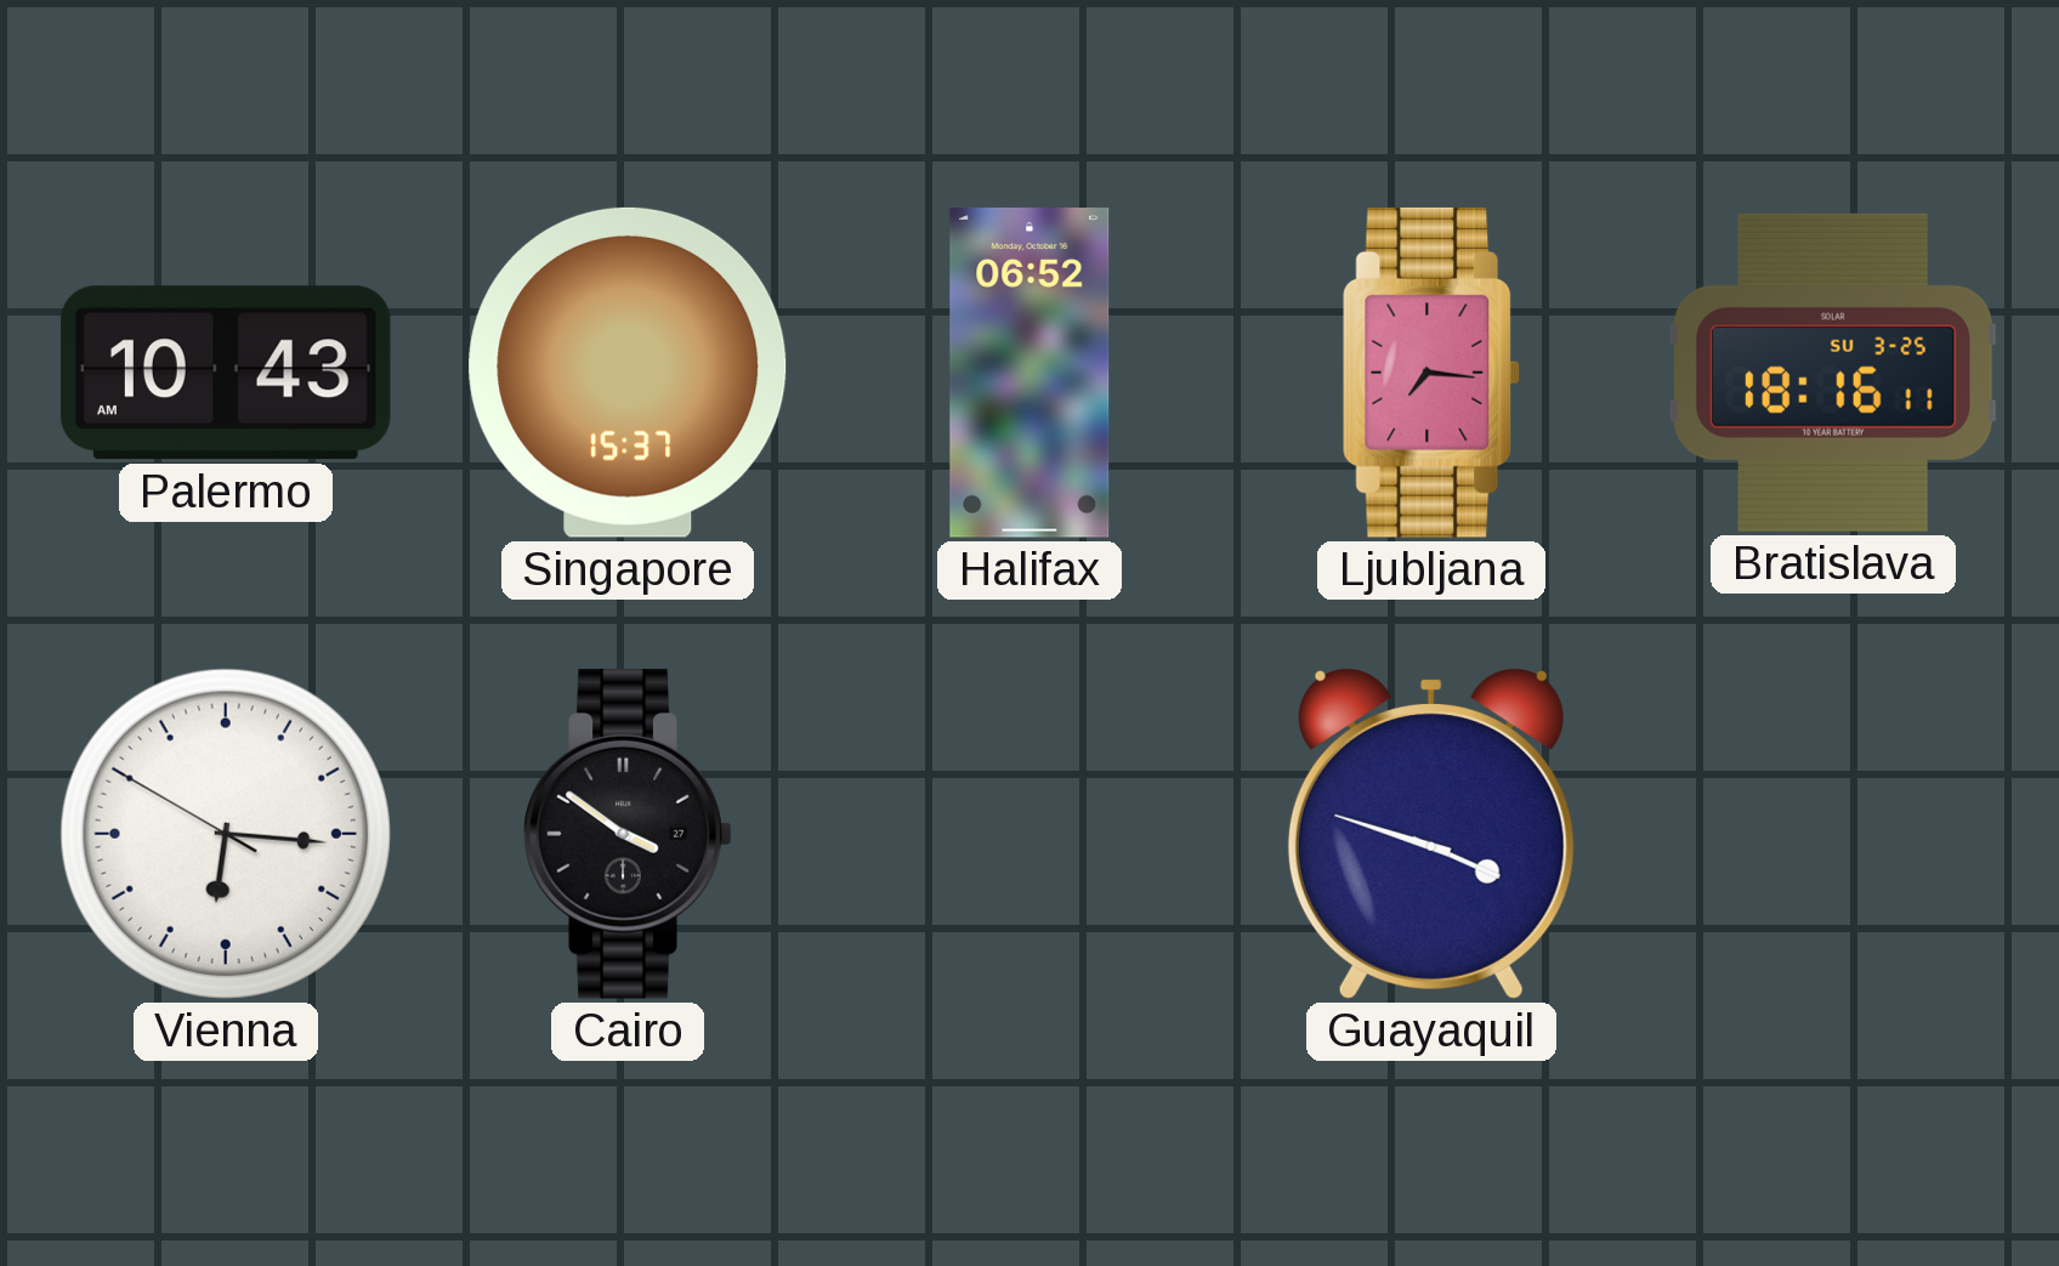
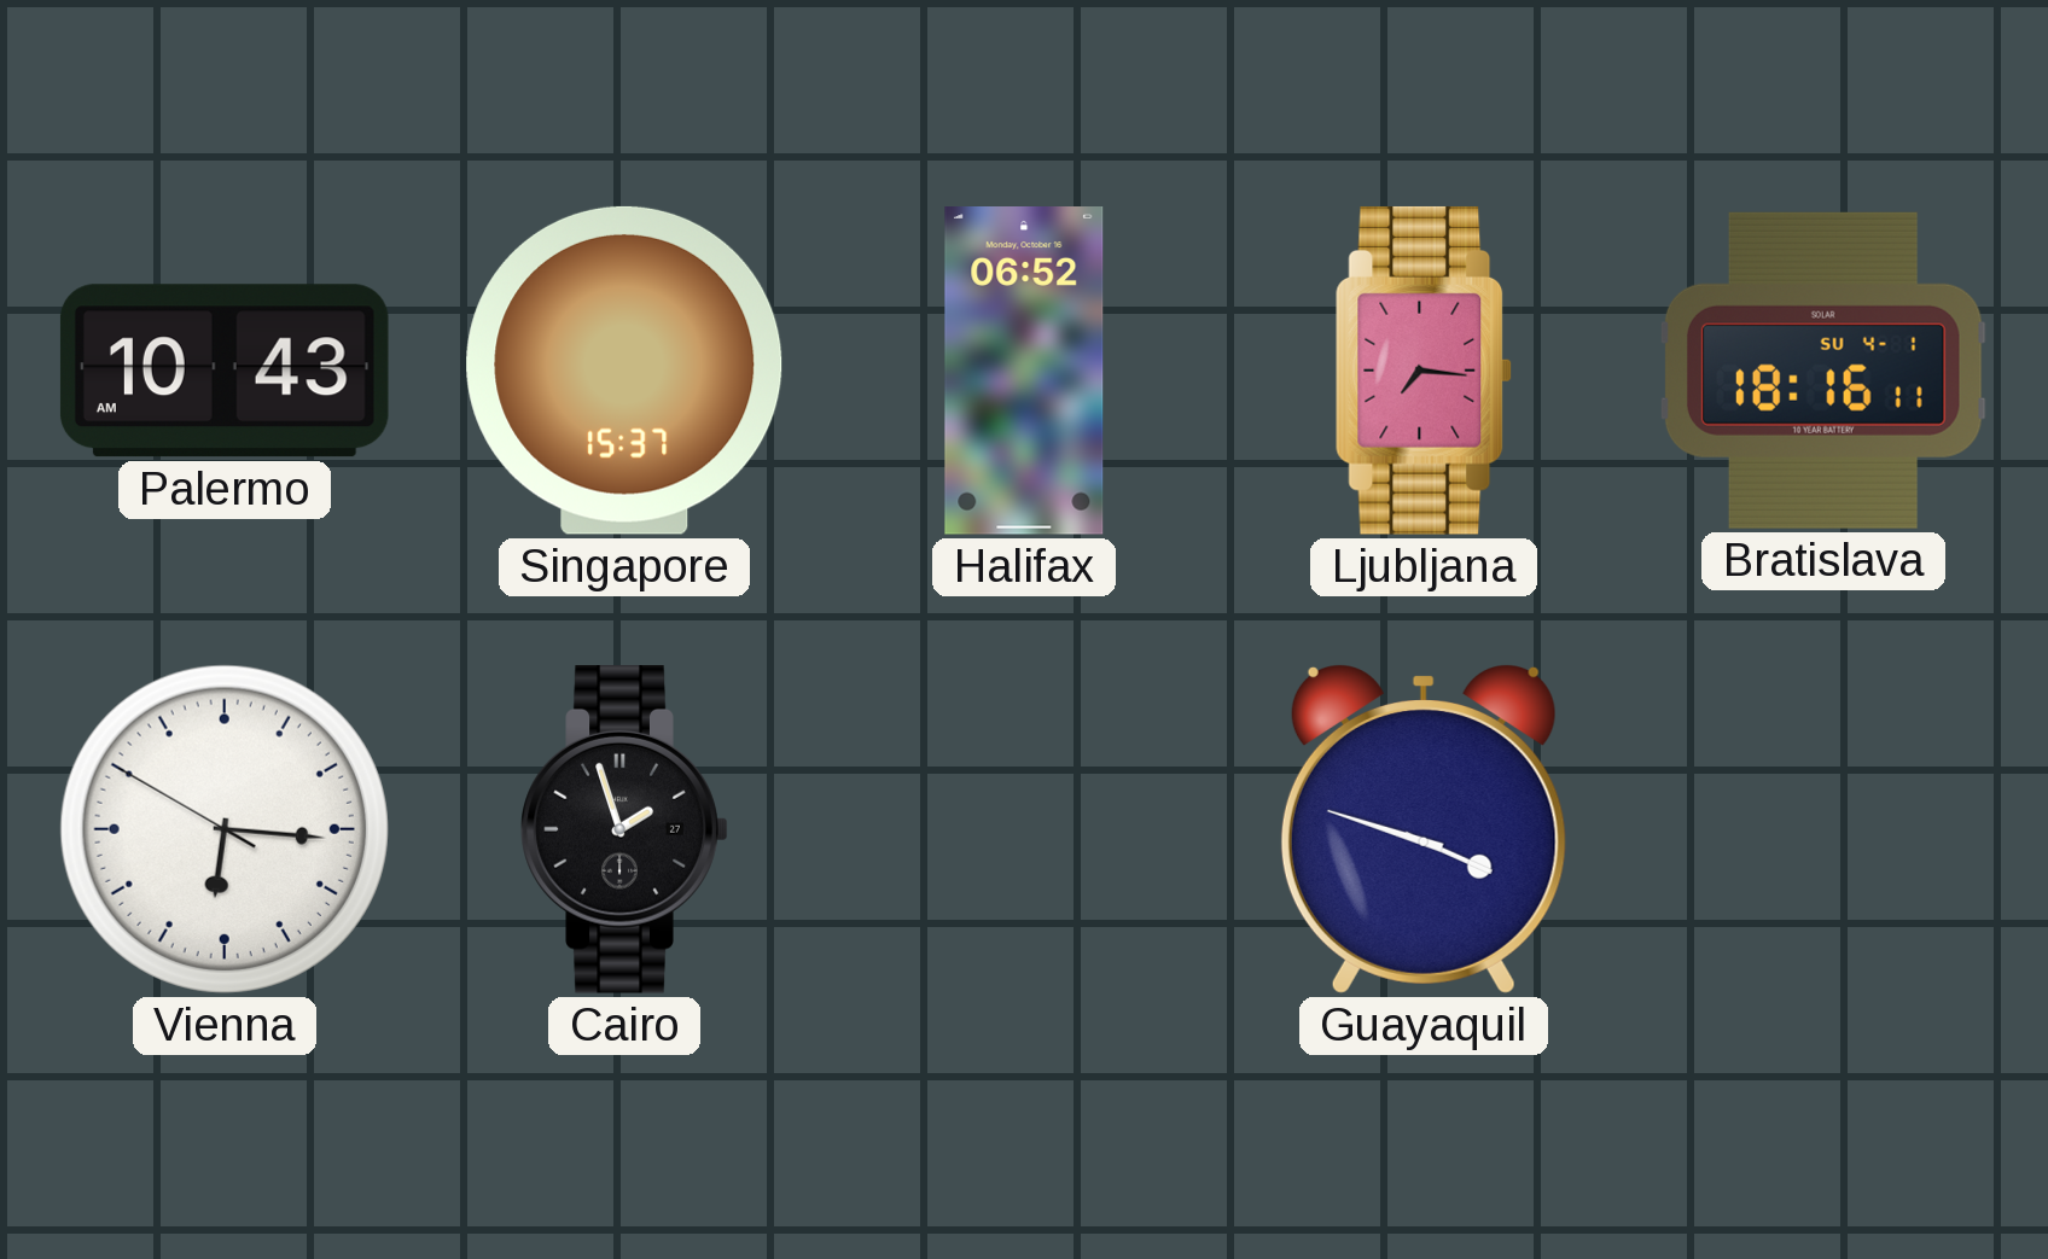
Bratislava date: SU 3-25 -> SU 4-1
Cairo: 3:51 -> 1:57
